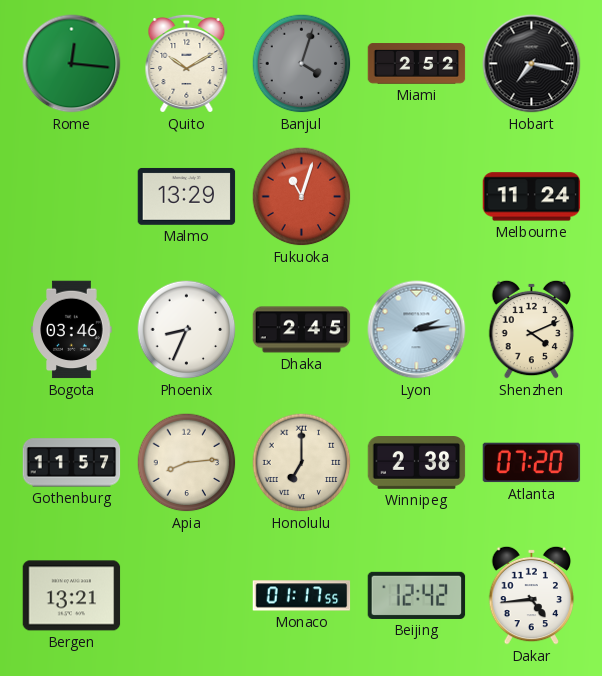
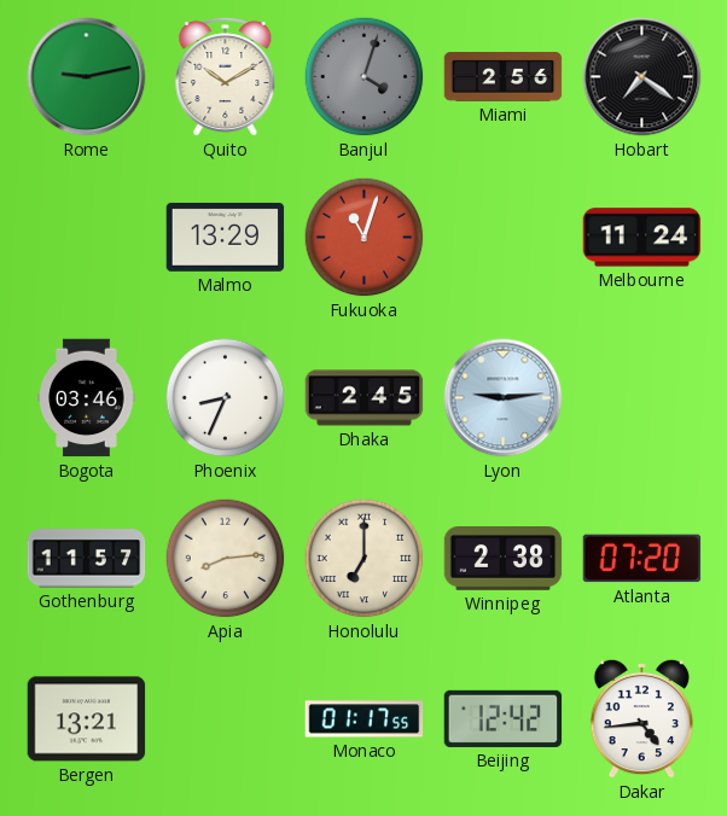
Rome: 12:16 -> 9:13
Miami: 2:52 -> 2:56
Hobart: 7:17 -> 7:21
Lyon: 2:14 -> 9:14
Shenzhen: 4:11 -> none
